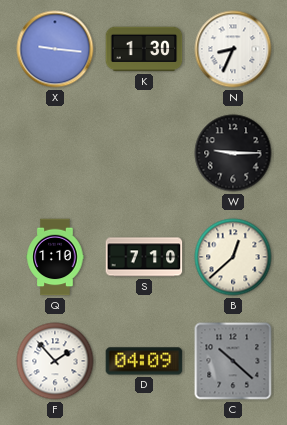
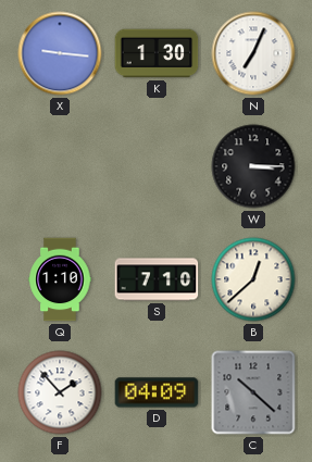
N: 8:34 -> 7:04
W: 9:15 -> 3:15
